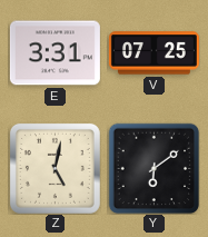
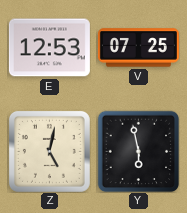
E: 3:31 -> 12:53
Y: 6:09 -> 5:58
